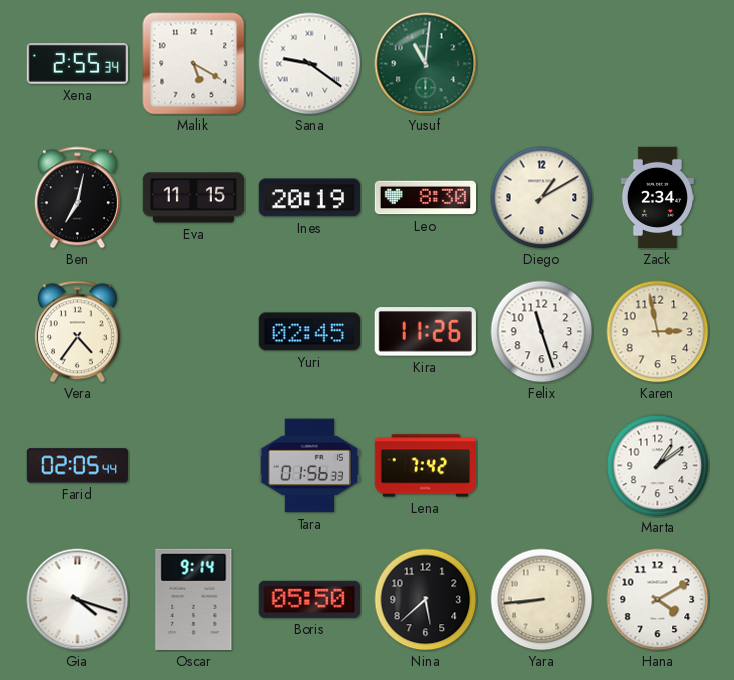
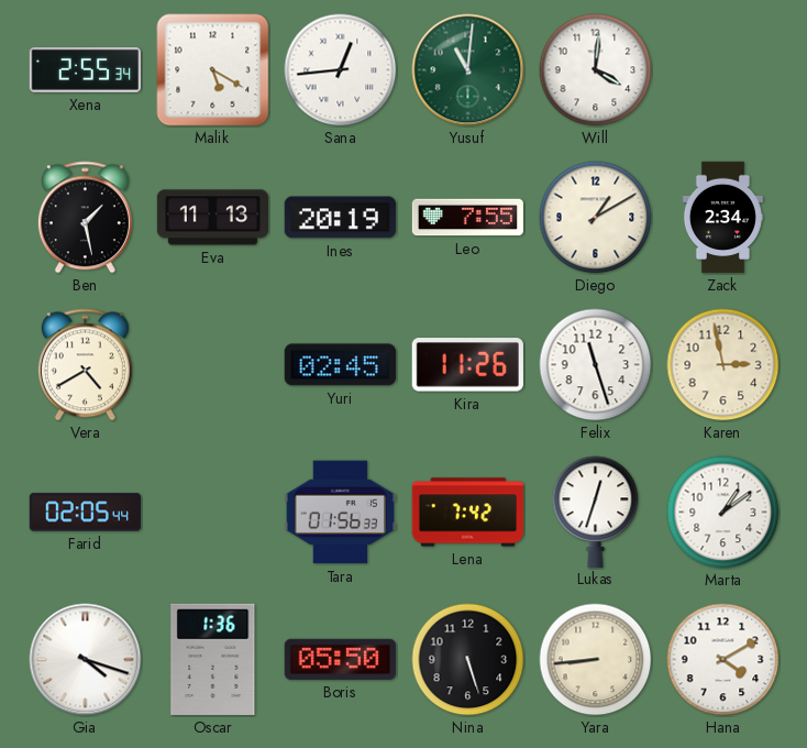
Sana: 9:21 -> 12:44
Will: none -> 4:01
Ben: 7:02 -> 1:28
Eva: 11:15 -> 11:13
Leo: 8:30 -> 7:55
Vera: 4:36 -> 4:40
Lukas: none -> 12:33
Oscar: 9:14 -> 1:36
Nina: 5:38 -> 5:27
